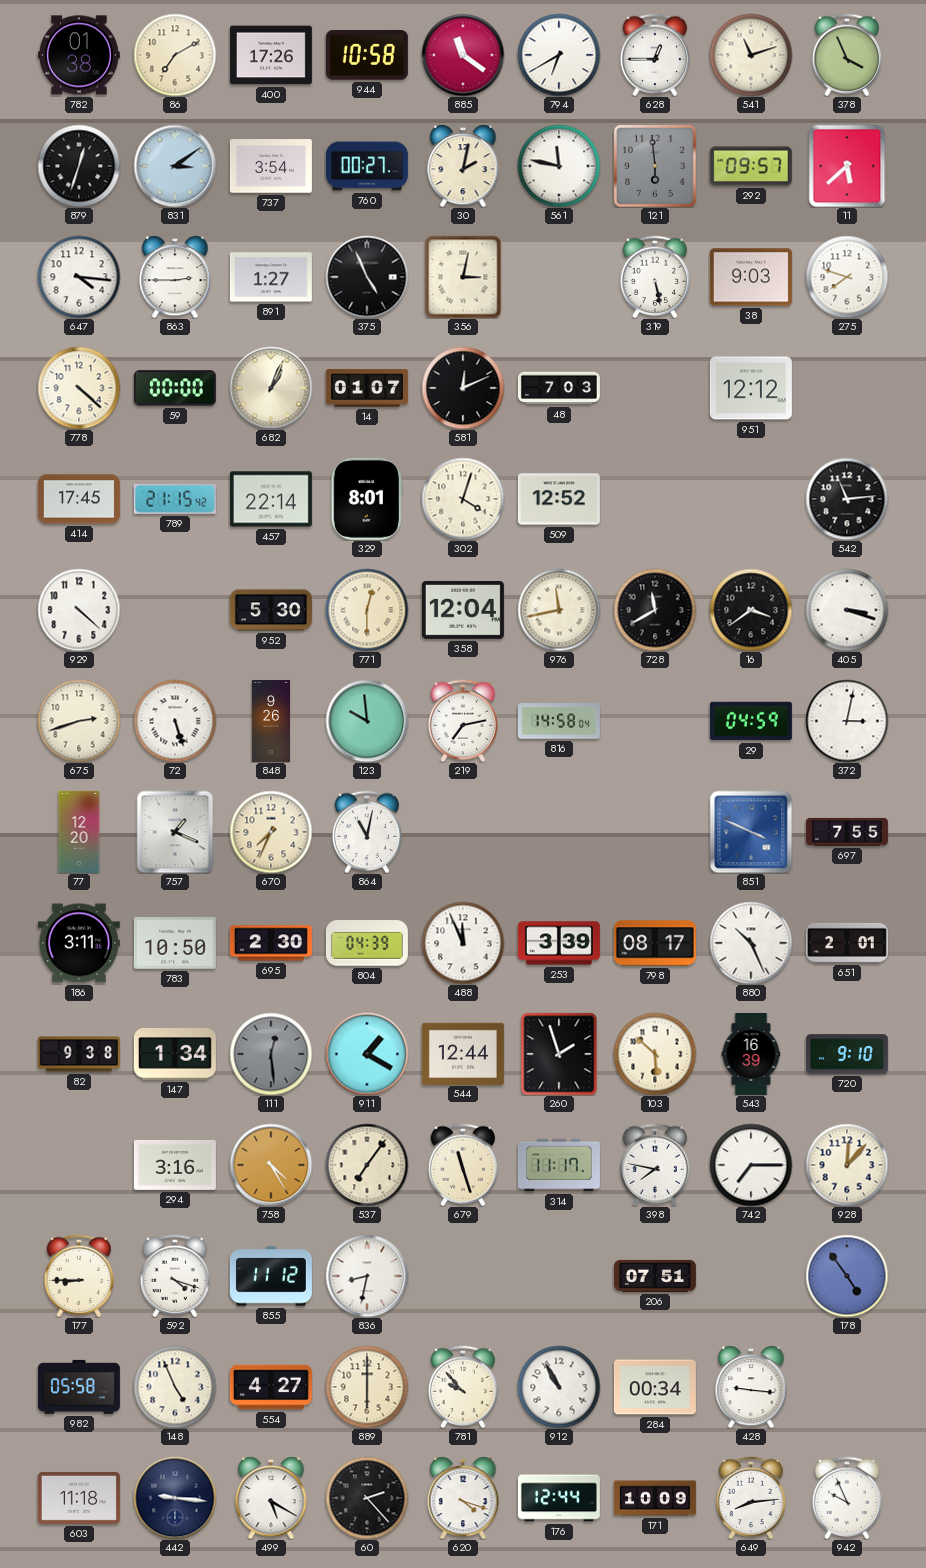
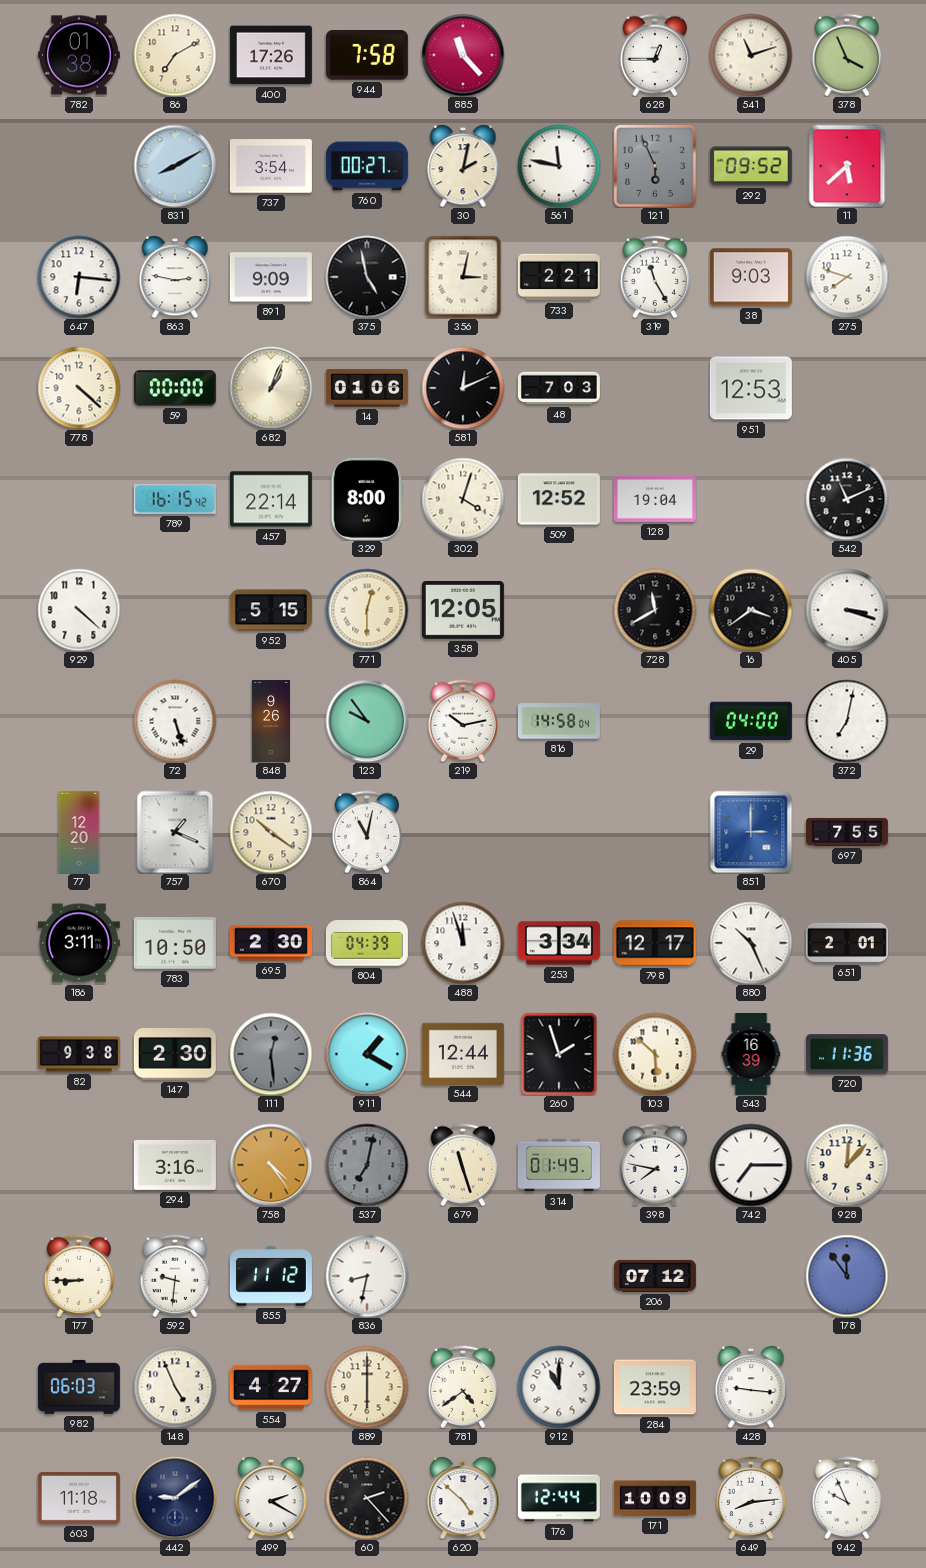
944: 10:58 -> 7:58
885: 11:21 -> 11:23
794: 6:40 -> none
879: 12:33 -> none
831: 3:09 -> 8:10
121: 5:59 -> 5:56
292: 09:57 -> 09:52
647: 4:16 -> 6:16
863: 2:45 -> 2:47
891: 1:27 -> 9:09
375: 4:56 -> 4:58
733: none -> 2:21
319: 5:28 -> 11:25
14: 01:07 -> 01:06
951: 12:12 -> 12:53
414: 17:45 -> none
789: 21:15 -> 16:15
329: 8:01 -> 8:00
128: none -> 19:04
542: 11:14 -> 11:11
952: 5:30 -> 5:15
358: 12:04 -> 12:05
976: 11:43 -> none
675: 2:42 -> none
123: 9:59 -> 9:54
219: 7:13 -> 10:13
29: 04:59 -> 04:00
372: 3:02 -> 7:02
670: 7:34 -> 10:21
851: 3:49 -> 3:00
488: 11:56 -> 11:57
253: 3:39 -> 3:34
798: 08:17 -> 12:17
147: 1:34 -> 2:30
720: 9:10 -> 11:36
758: 4:25 -> 4:24
537: 7:06 -> 7:02
537 dial: cream -> grey
314: 11:17 -> 01:49
592: 4:18 -> 9:31
206: 07:51 -> 07:12
178: 4:54 -> 11:54
982: 05:58 -> 06:03
781: 9:53 -> 4:39
912: 10:55 -> 11:00
284: 00:34 -> 23:59
442: 9:16 -> 9:09
499: 5:20 -> 2:20
620: 4:18 -> 4:52
